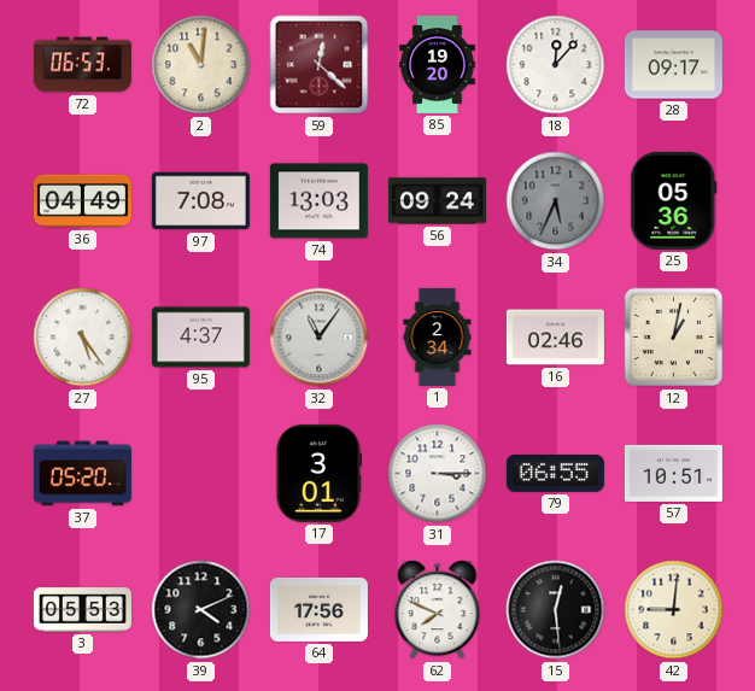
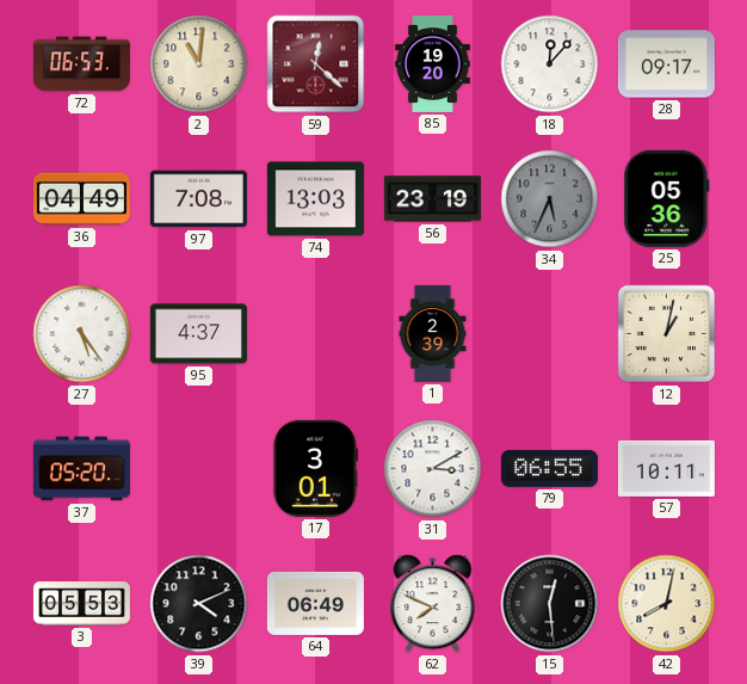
56: 09:24 -> 23:19
32: 11:06 -> none
1: 2:34 -> 2:39
16: 02:46 -> none
31: 3:15 -> 3:10
57: 10:51 -> 10:11
64: 17:56 -> 06:49
42: 9:01 -> 8:02
